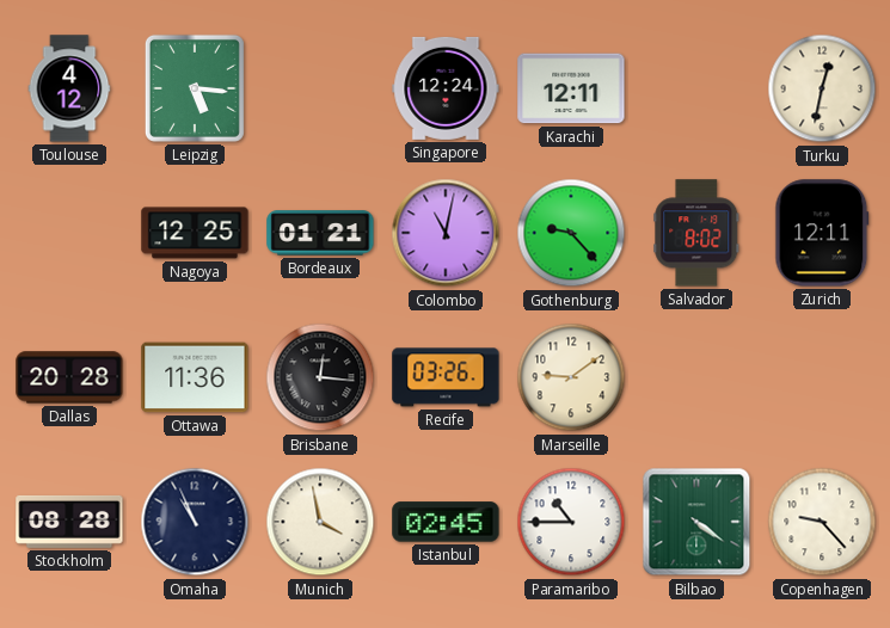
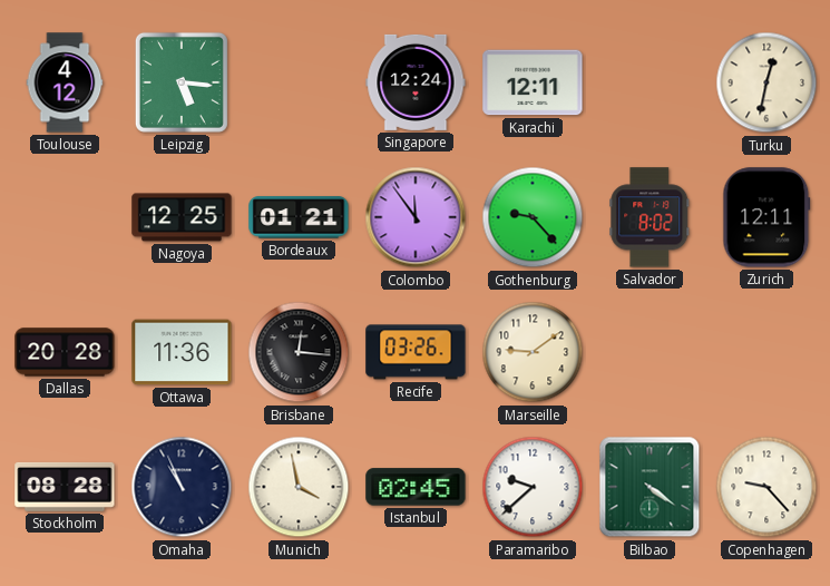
Colombo: 11:02 -> 11:54
Paramaribo: 10:45 -> 9:38
